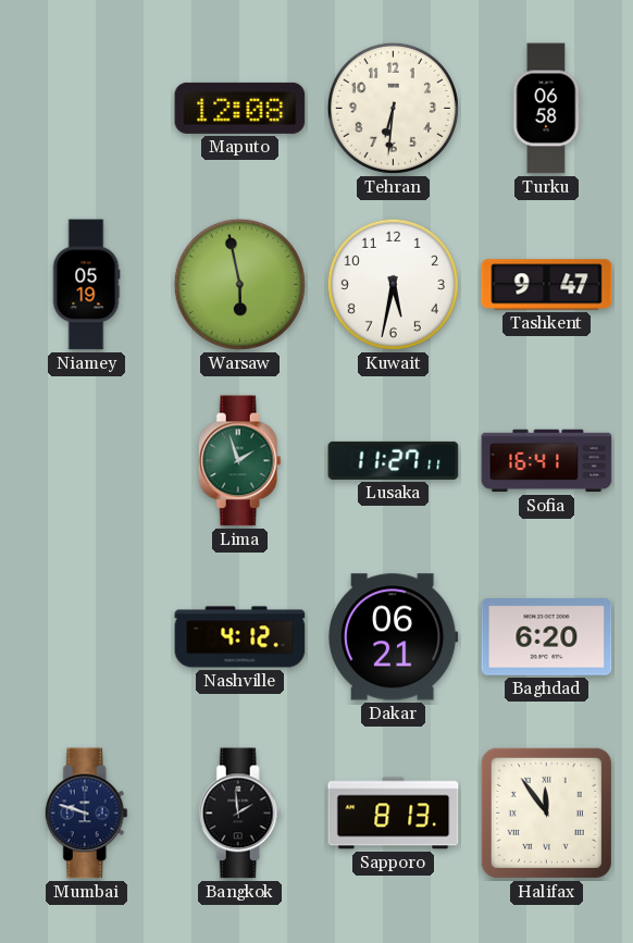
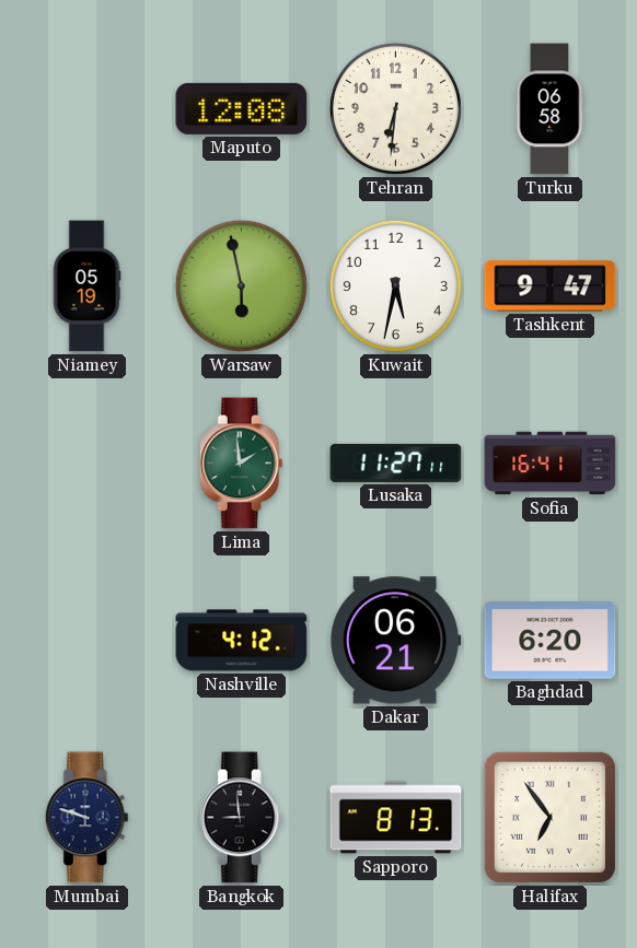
Lima: 1:57 -> 1:59
Bangkok: 1:59 -> 8:59
Halifax: 11:54 -> 6:54
